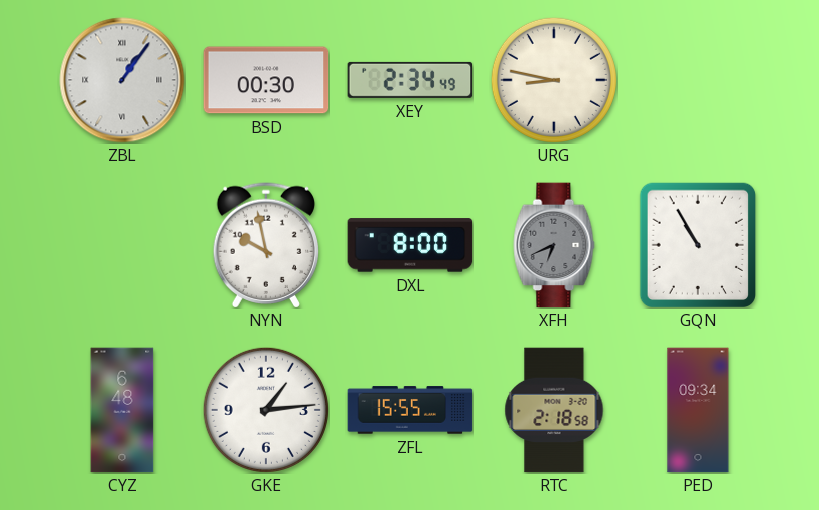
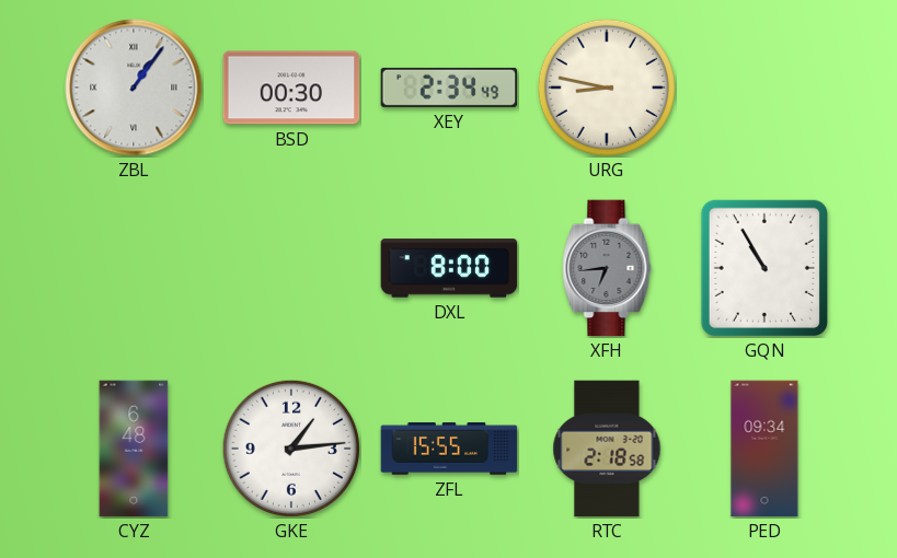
NYN: 9:58 -> none
XFH: 6:41 -> 6:44
